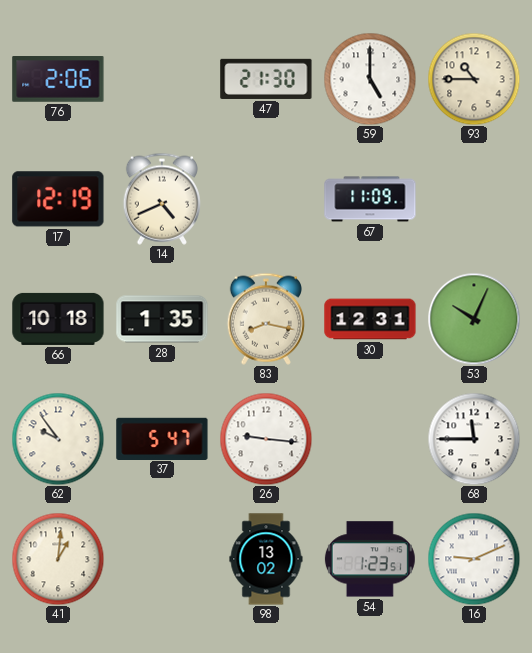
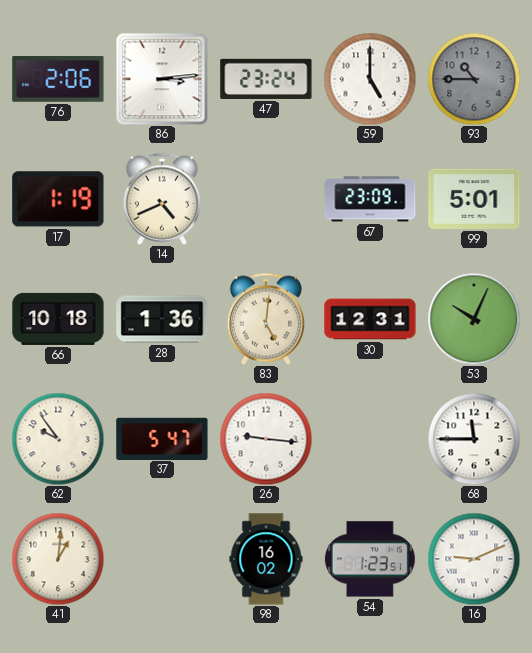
86: none -> 3:14
47: 21:30 -> 23:24
93 dial: cream -> grey
17: 12:19 -> 1:19
67: 11:09 -> 23:09
99: none -> 5:01
28: 1:35 -> 1:36
83: 8:17 -> 5:01
98: 13:02 -> 16:02
